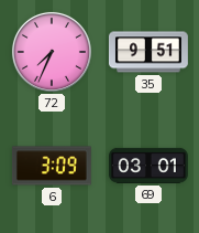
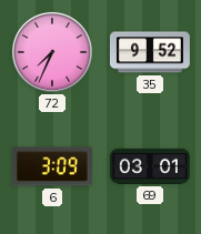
35: 9:51 -> 9:52
